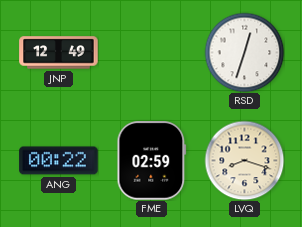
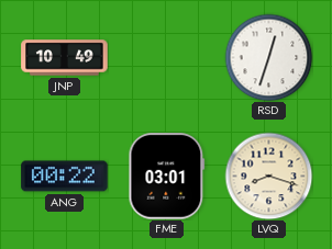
JNP: 12:49 -> 10:49
FME: 02:59 -> 03:01
